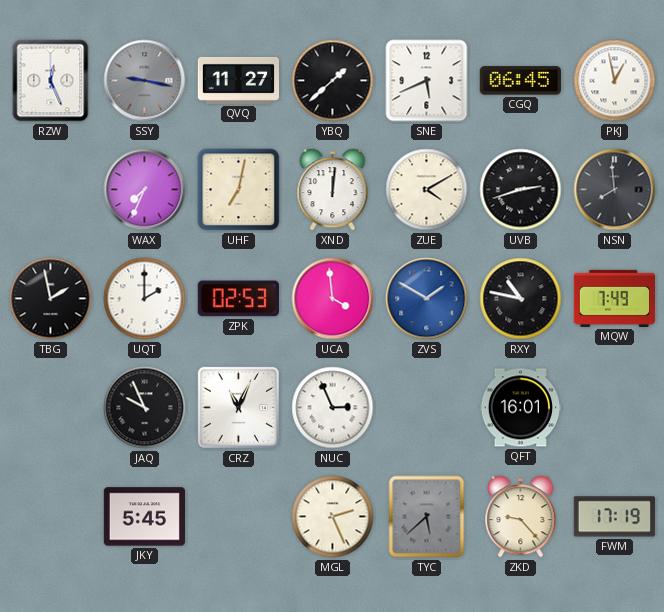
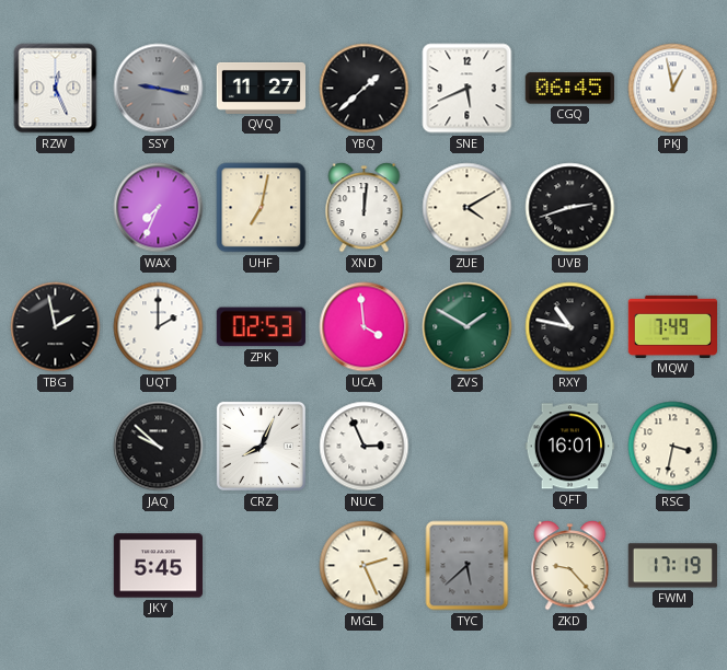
NSN: 7:59 -> none
ZVS dial: blue -> green
JAQ: 9:56 -> 9:52
CRZ: 11:04 -> 8:04
RSC: none -> 3:32
